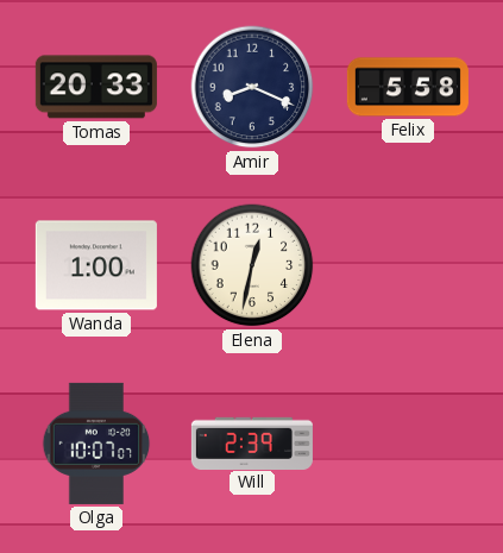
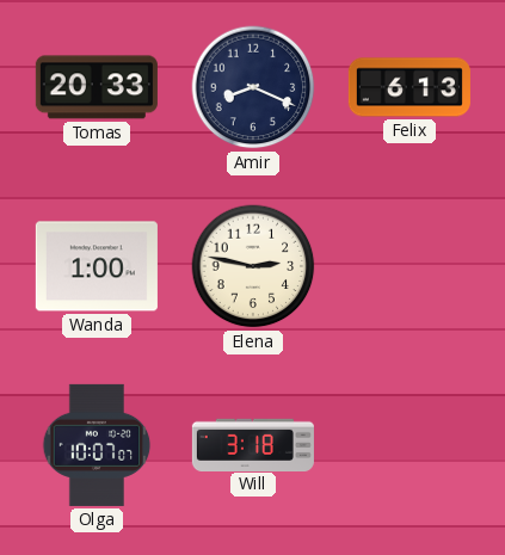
Felix: 5:58 -> 6:13
Elena: 12:32 -> 2:47
Will: 2:39 -> 3:18
